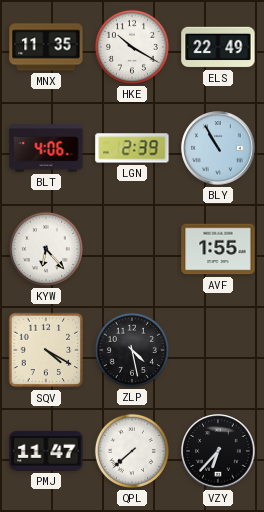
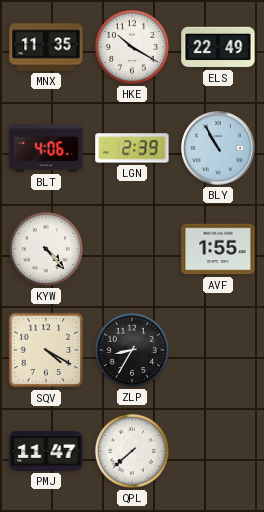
KYW: 6:23 -> 4:23
ZLP: 4:28 -> 8:35
VZY: 6:37 -> none
